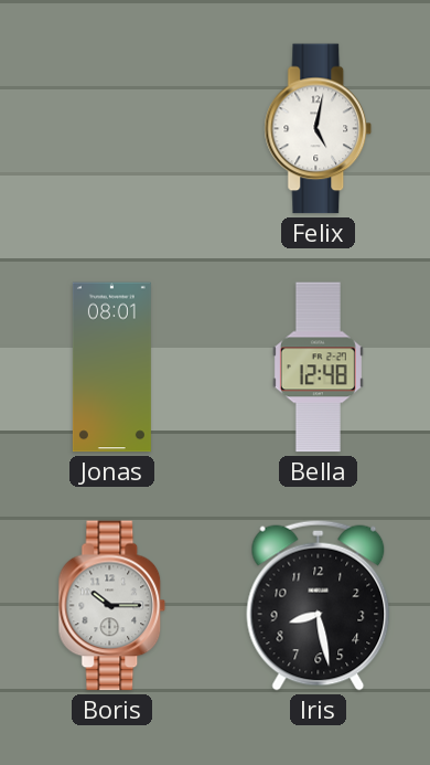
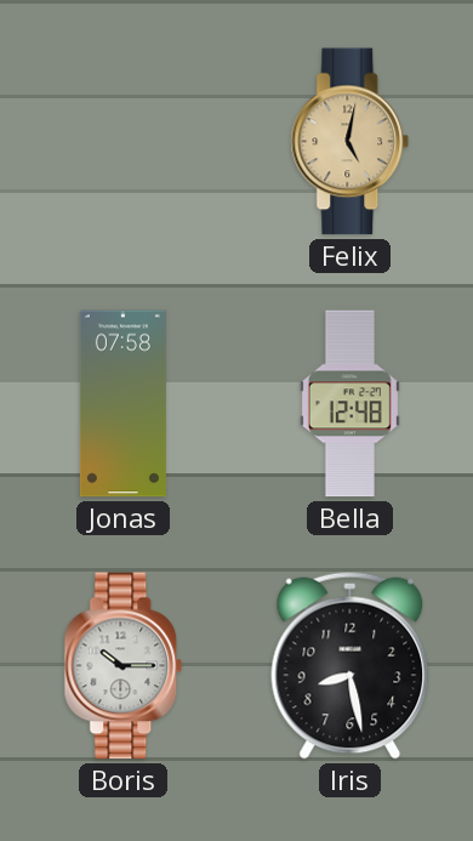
Felix dial: white -> champagne
Jonas: 08:01 -> 07:58
